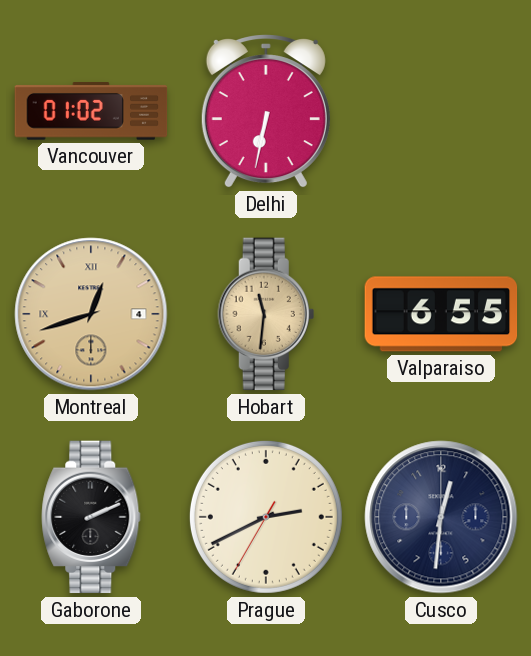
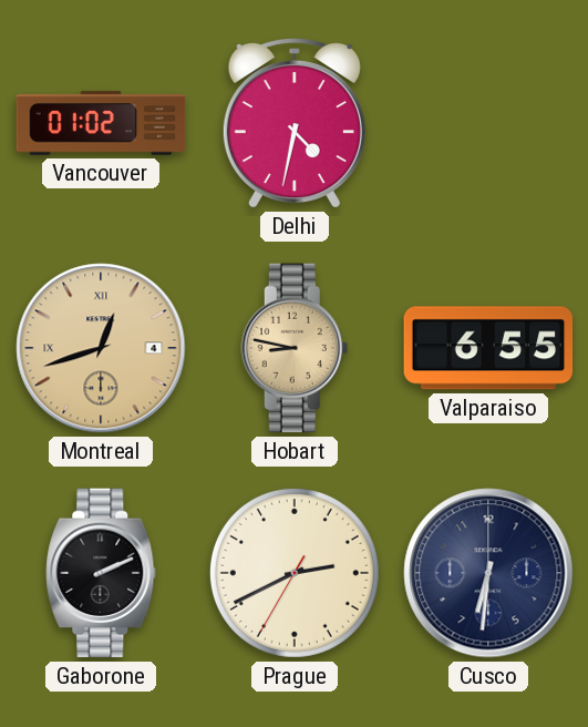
Delhi: 6:32 -> 4:32
Hobart: 11:31 -> 8:47
Cusco: 12:31 -> 6:31
